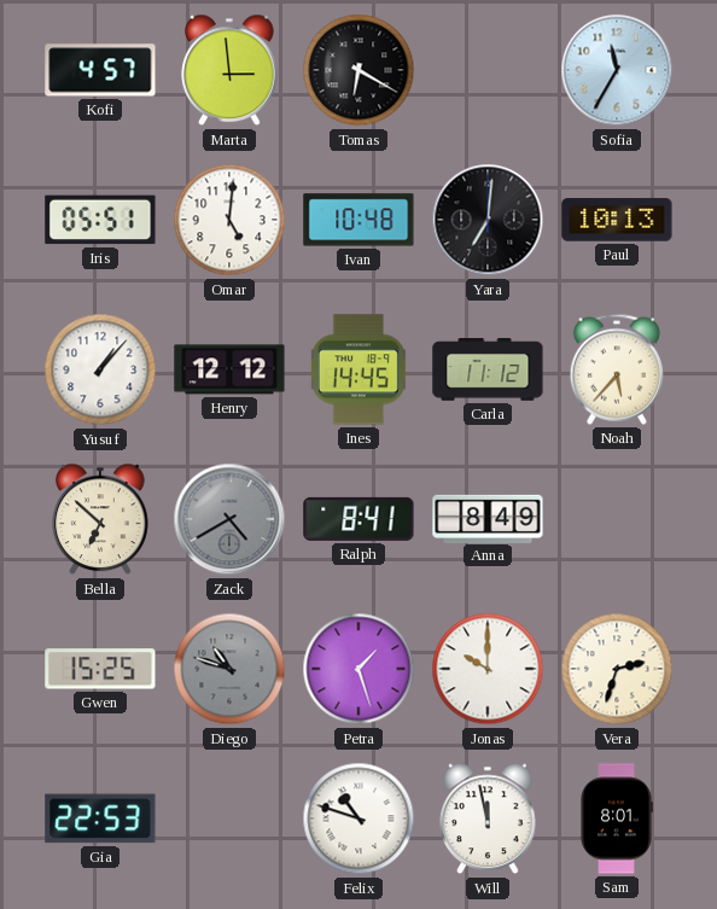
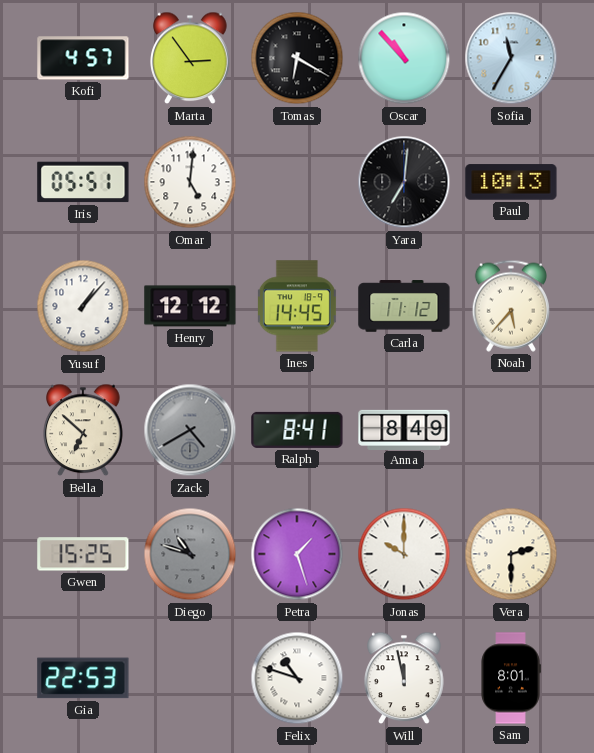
Marta: 2:59 -> 2:54
Oscar: none -> 10:53
Ivan: 10:48 -> none
Vera: 2:33 -> 2:30
